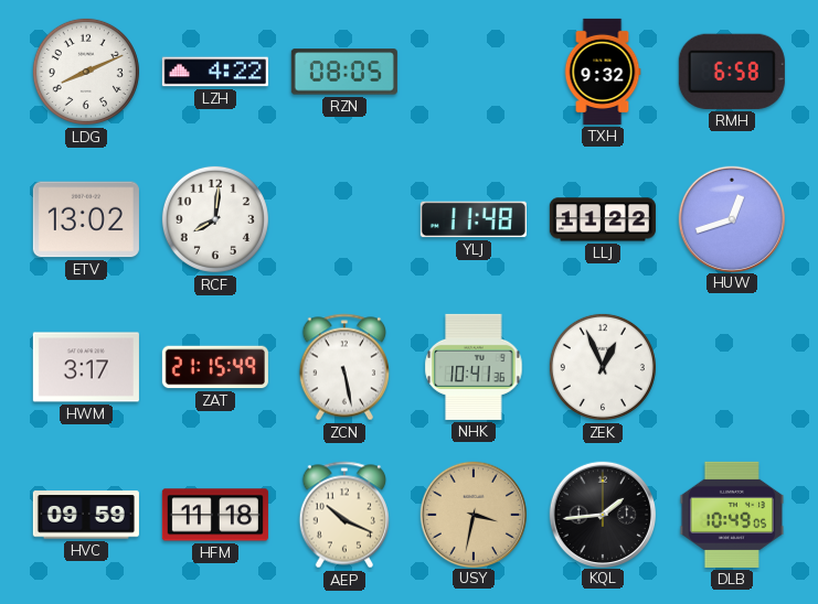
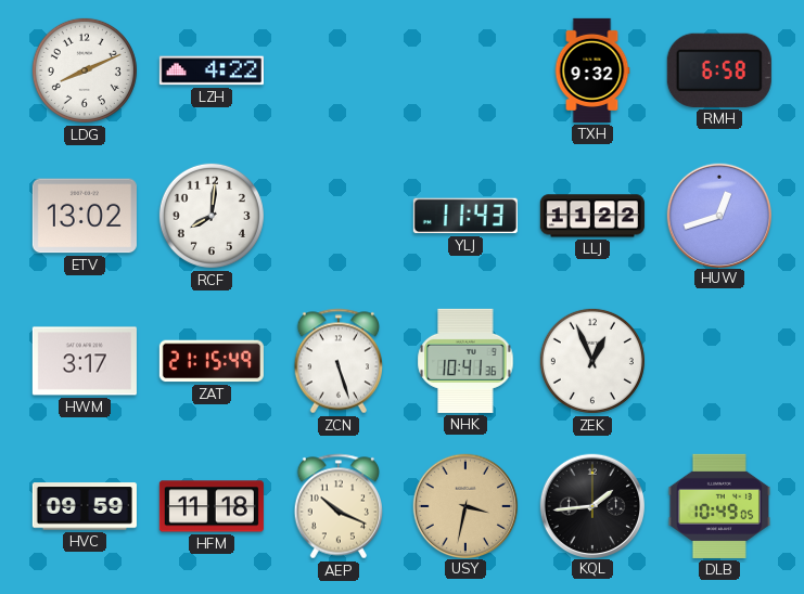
RZN: 08:05 -> none
YLJ: 11:48 -> 11:43
ZCN: 5:28 -> 5:27
